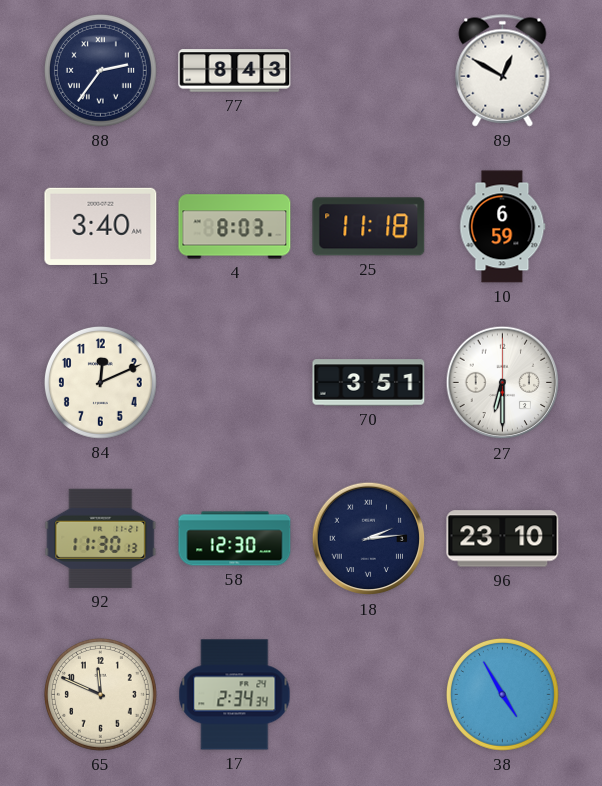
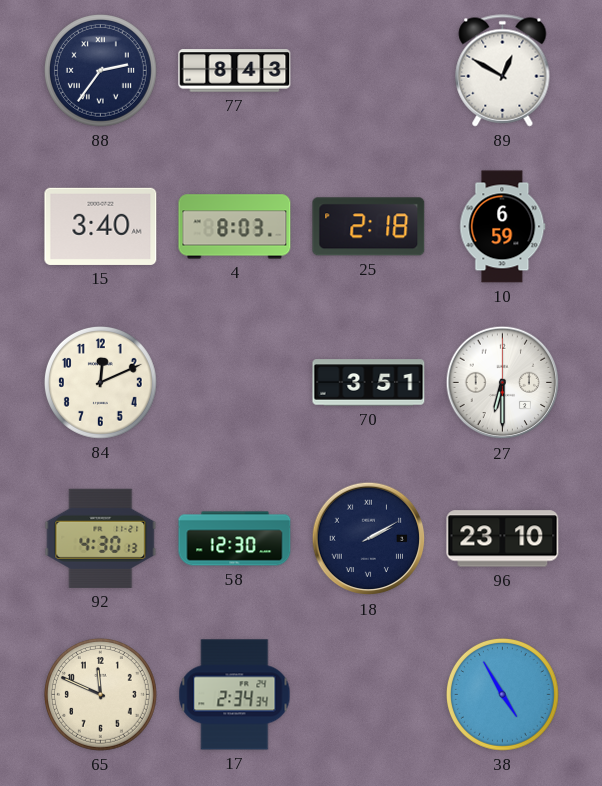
25: 11:18 -> 2:18
92: 11:30 -> 4:30
18: 2:14 -> 2:10
